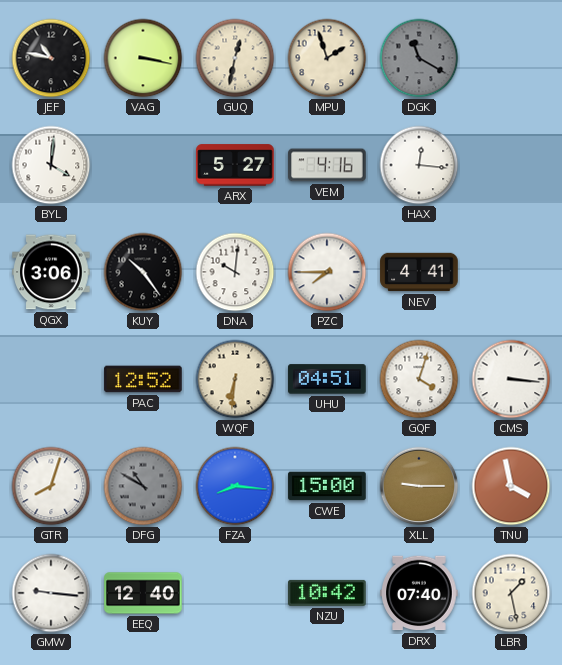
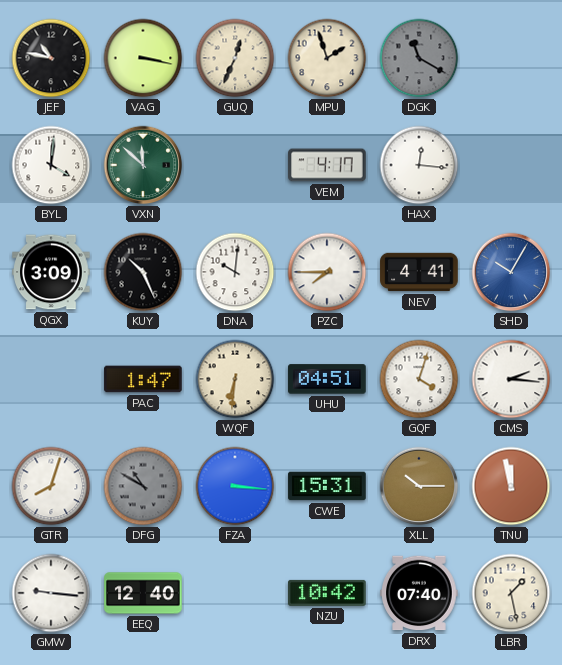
GUQ: 12:32 -> 12:34
VXN: none -> 11:52
ARX: 5:27 -> none
VEM: 4:16 -> 4:17
QGX: 3:06 -> 3:09
KUY: 10:24 -> 10:26
SHD: none -> 10:05
PAC: 12:52 -> 1:47
CMS: 3:16 -> 2:16
FZA: 8:16 -> 3:16
CWE: 15:00 -> 15:31
XLL: 9:15 -> 10:15
TNU: 3:58 -> 11:58
